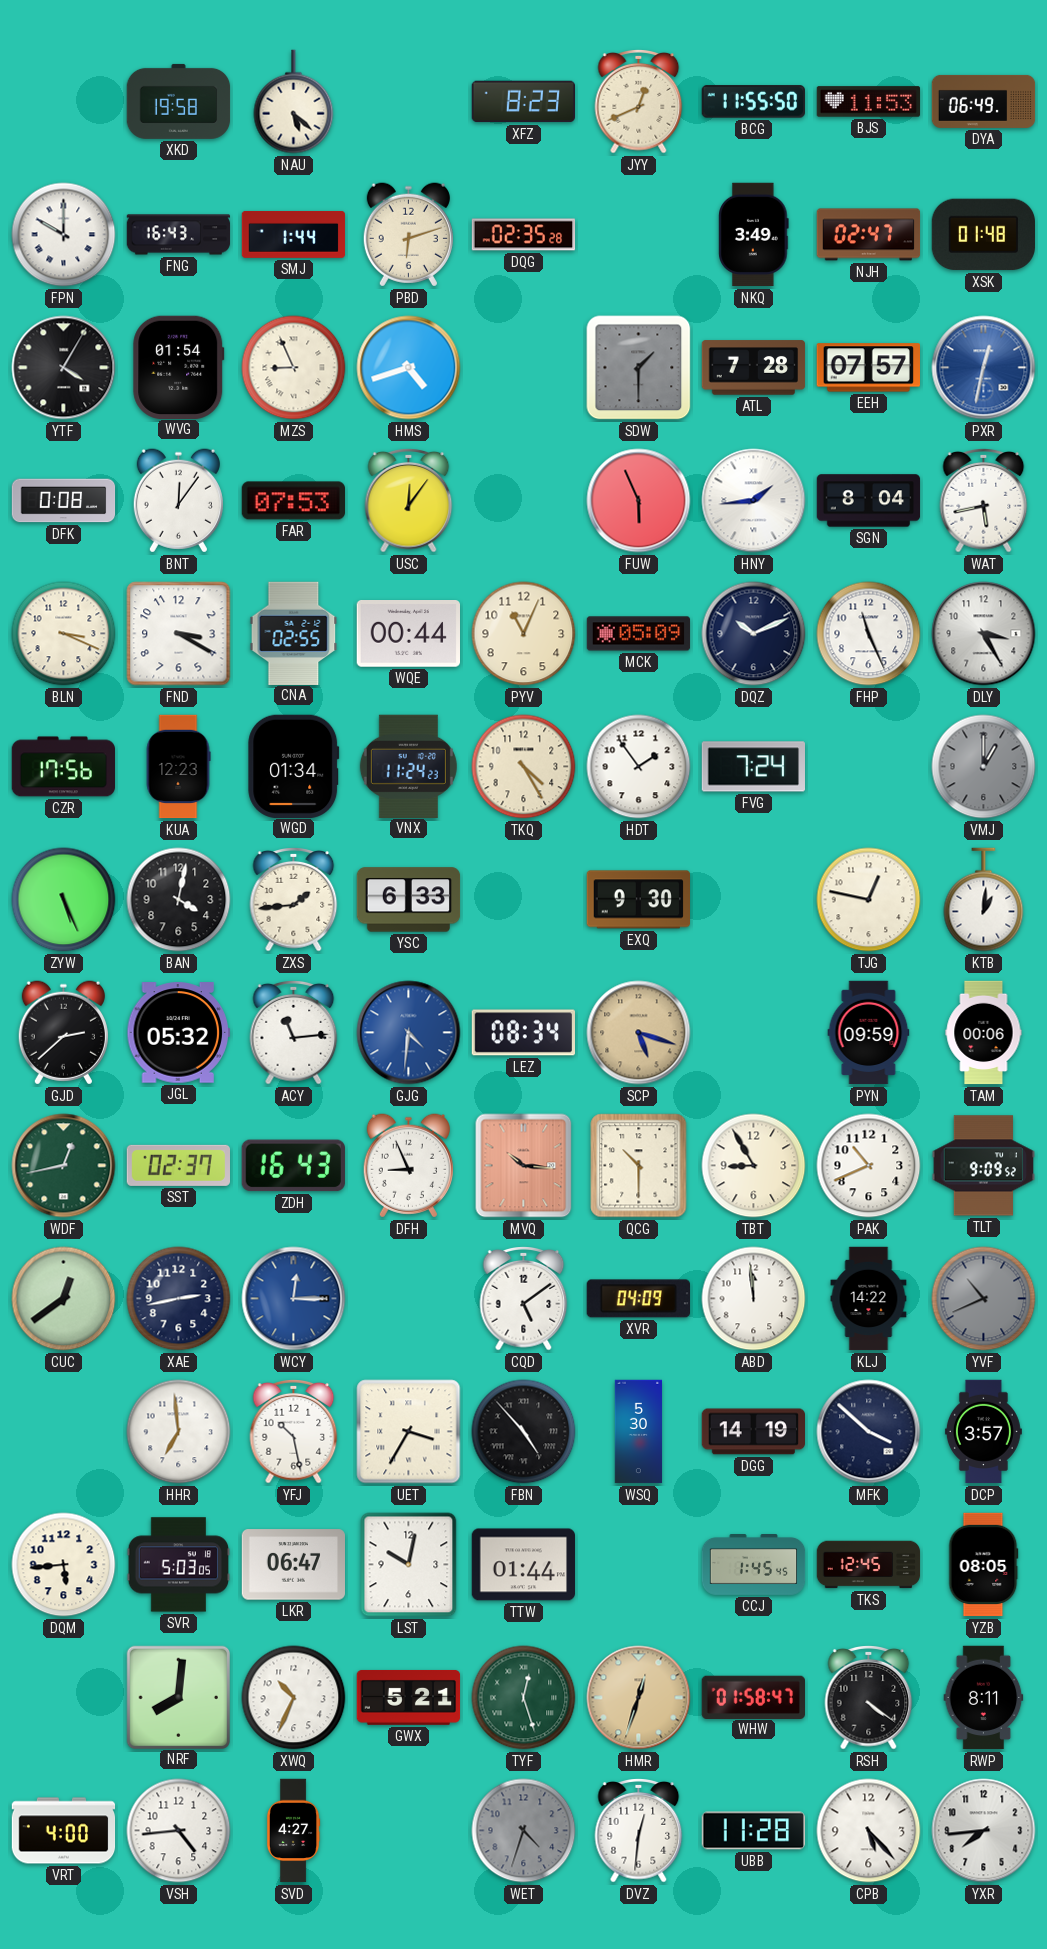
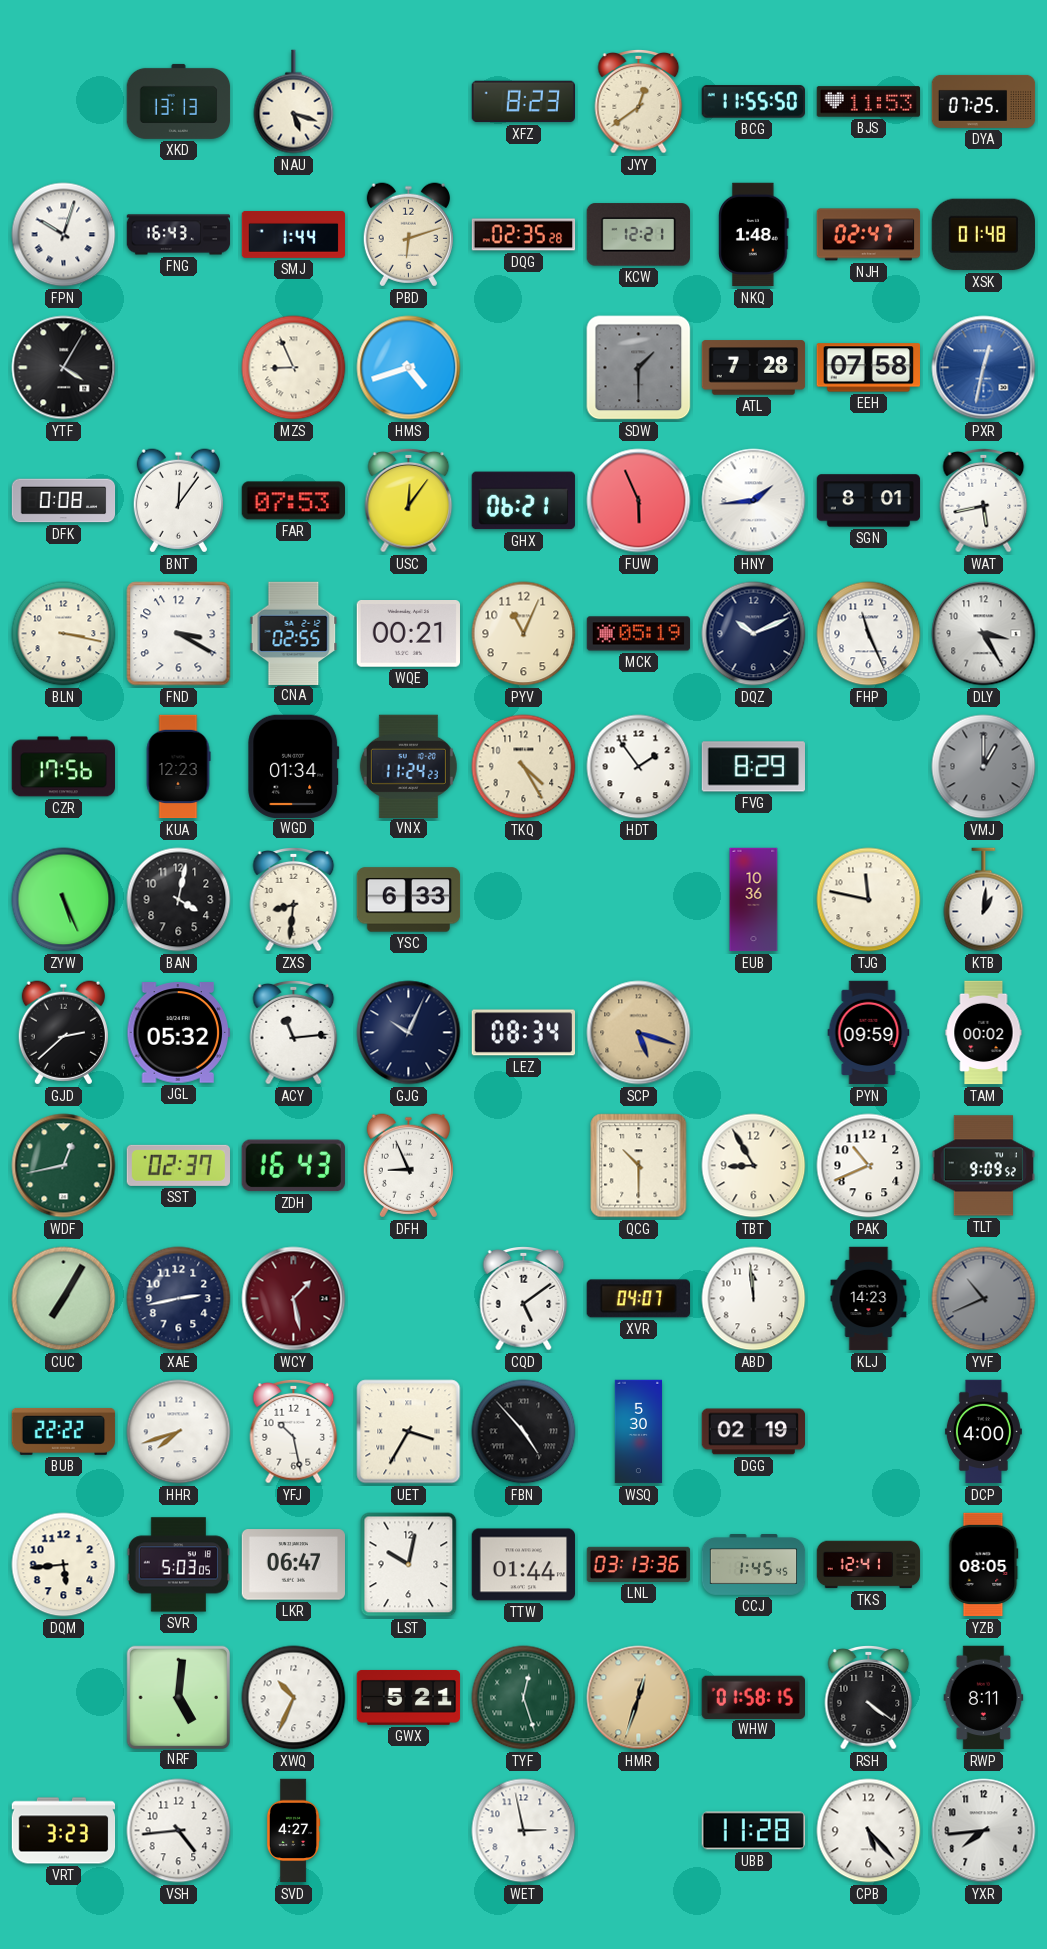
XKD: 19:58 -> 13:13
NAU: 5:22 -> 5:18
JYY: 12:41 -> 12:39
DYA: 06:49 -> 07:25
FPN: 10:00 -> 10:03
KCW: none -> 12:21
NKQ: 3:49 -> 1:48
WVG: 01:54 -> none
EEH: 07:57 -> 07:58
GHX: none -> 06:21
SGN: 8:04 -> 8:01
BLN: 3:19 -> 3:17
WQE: 00:44 -> 00:21
MCK: 05:09 -> 05:19
FVG: 7:24 -> 8:29
ZXS: 1:44 -> 8:31
EXQ: 9:30 -> none
EUB: none -> 10:36
TJG: 12:47 -> 11:47
GJG: 4:31 -> 10:04
GJG dial: blue -> navy
TAM: 00:06 -> 00:02
MVQ: 10:16 -> none
CUC: 12:39 -> 7:05
WCY: 12:15 -> 1:28
WCY dial: blue -> burgundy
XVR: 04:09 -> 04:07
KLJ: 14:22 -> 14:23
BUB: none -> 22:22
HHR: 6:59 -> 7:42
DGG: 14:19 -> 02:19
MFK: 3:52 -> none
DCP: 3:57 -> 4:00
LNL: none -> 03:13
TKS: 12:45 -> 12:41
NRF: 8:01 -> 5:01
WHW: 01:58:47 -> 01:58:15
VRT: 4:00 -> 3:23
WET: 4:33 -> 2:58
WET dial: grey -> white
DVZ: 12:31 -> none
